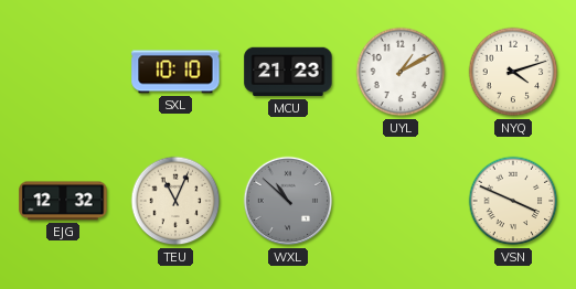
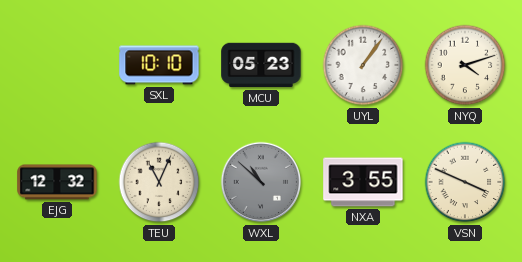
MCU: 21:23 -> 05:23
UYL: 1:10 -> 1:06
NXA: none -> 3:55
